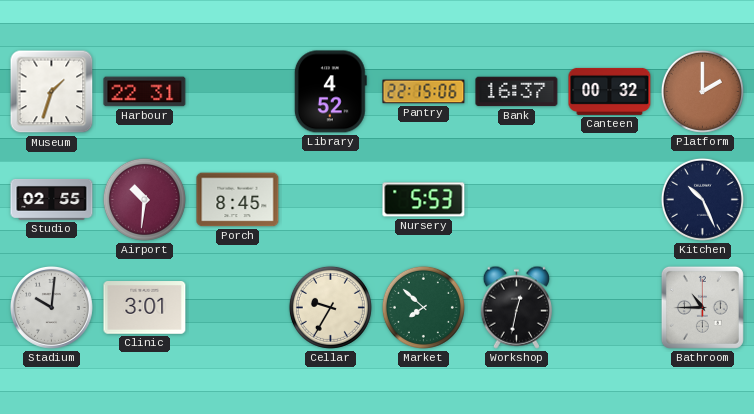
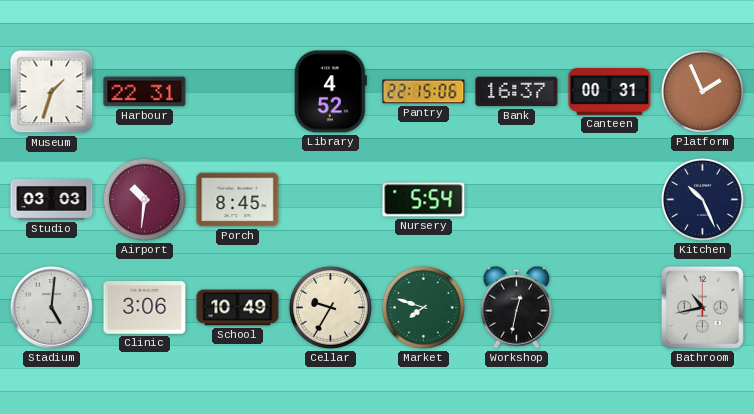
Canteen: 00:32 -> 00:31
Platform: 2:00 -> 1:56
Studio: 02:55 -> 03:03
Nursery: 5:53 -> 5:54
Stadium: 10:01 -> 5:01
Clinic: 3:01 -> 3:06
School: none -> 10:49
Market: 7:52 -> 7:48
Bathroom: 10:45 -> 10:43
